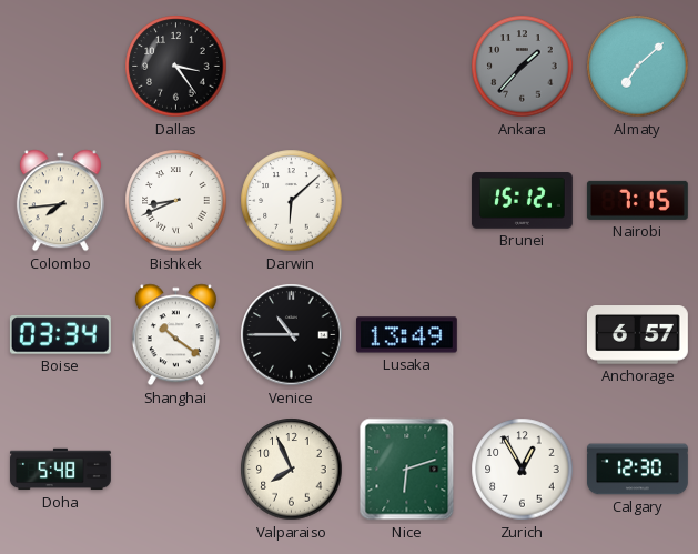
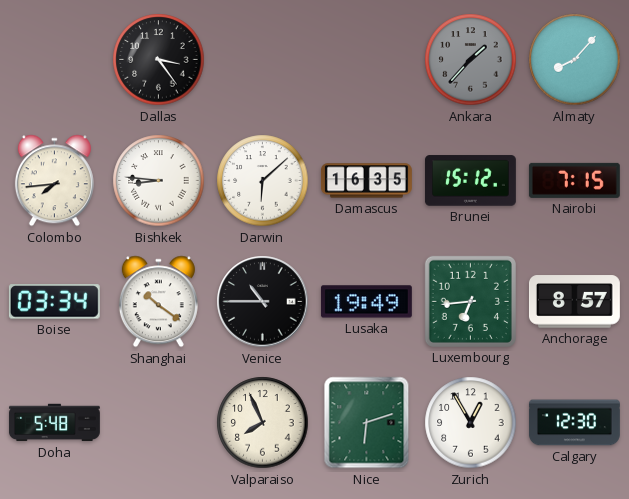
Almaty: 7:08 -> 8:07
Bishkek: 8:41 -> 8:46
Damascus: none -> 16:35
Lusaka: 13:49 -> 19:49
Luxembourg: none -> 6:44
Anchorage: 6:57 -> 8:57
